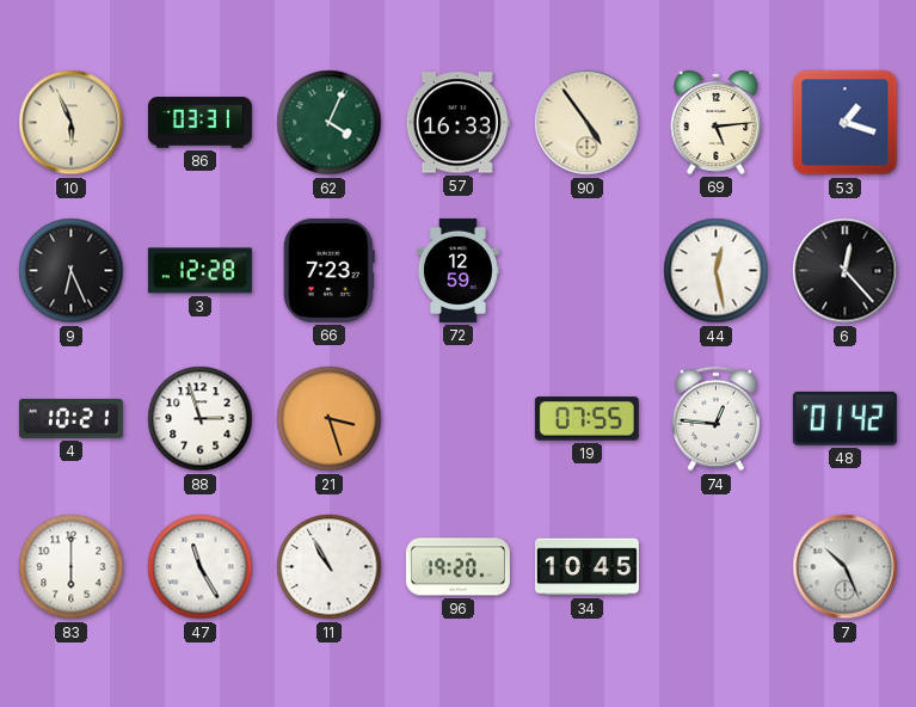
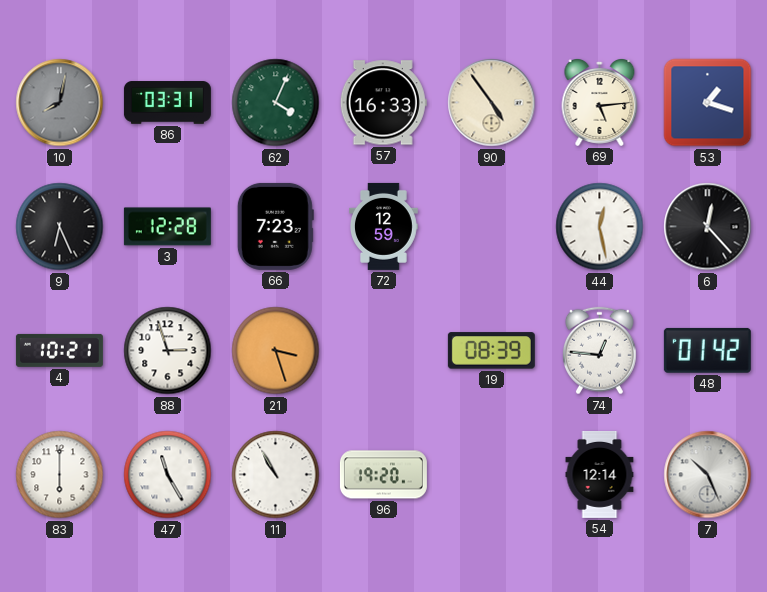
10: 5:56 -> 8:02
10 dial: cream -> grey
19: 07:55 -> 08:39
34: 10:45 -> none
54: none -> 12:14
